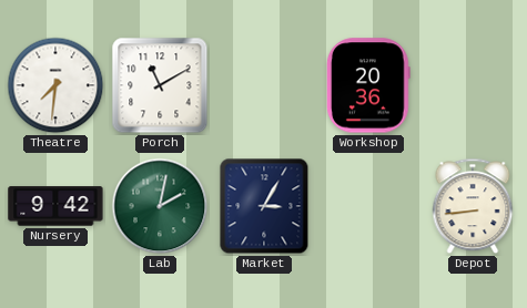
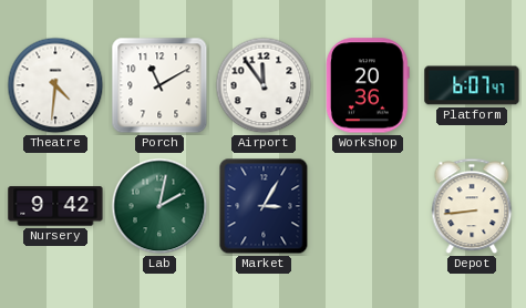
Theatre: 7:31 -> 4:31
Airport: none -> 11:54
Platform: none -> 6:07
